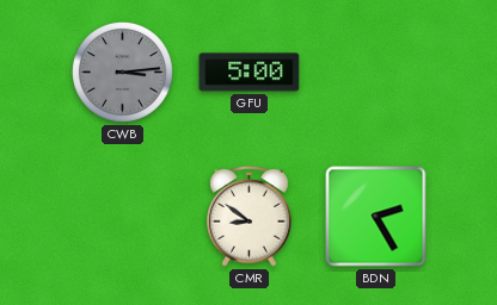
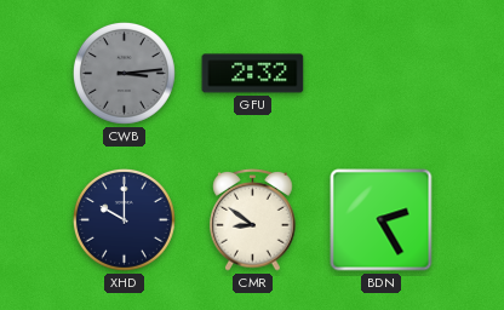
GFU: 5:00 -> 2:32
XHD: none -> 10:00
